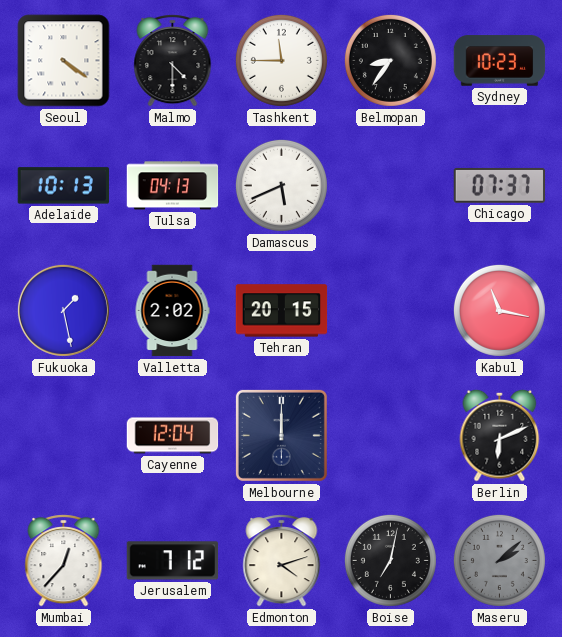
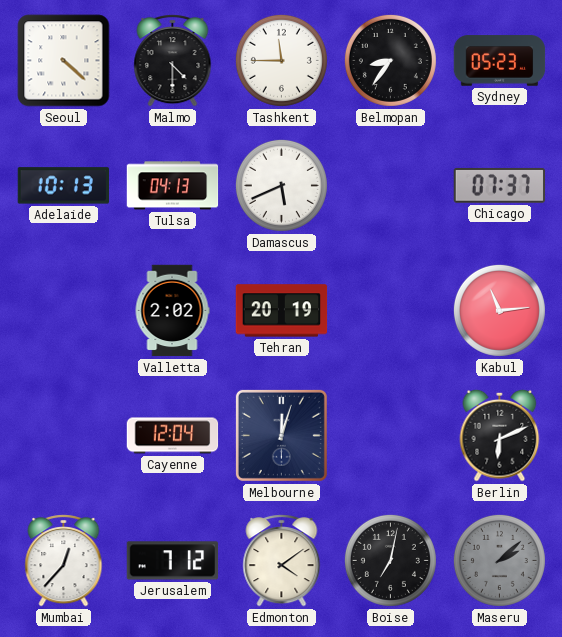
Seoul: 4:21 -> 4:22
Sydney: 10:23 -> 05:23
Fukuoka: 1:28 -> none
Tehran: 20:15 -> 20:19
Kabul: 11:17 -> 11:14
Melbourne: 12:00 -> 12:03
Edmonton: 4:12 -> 4:09
